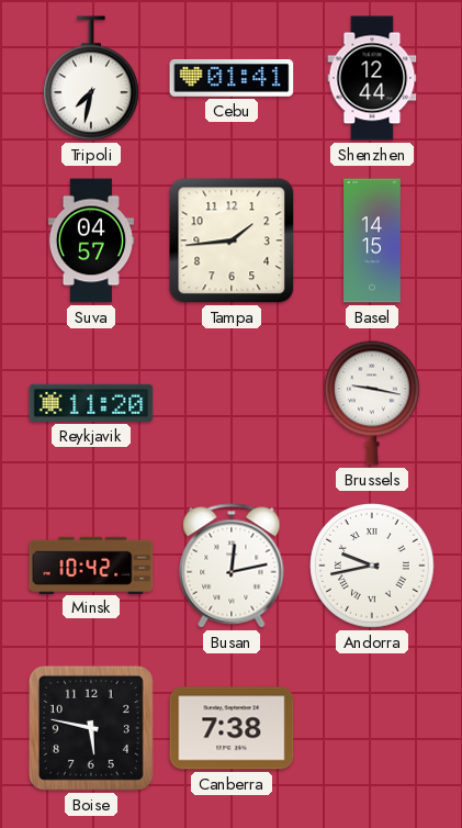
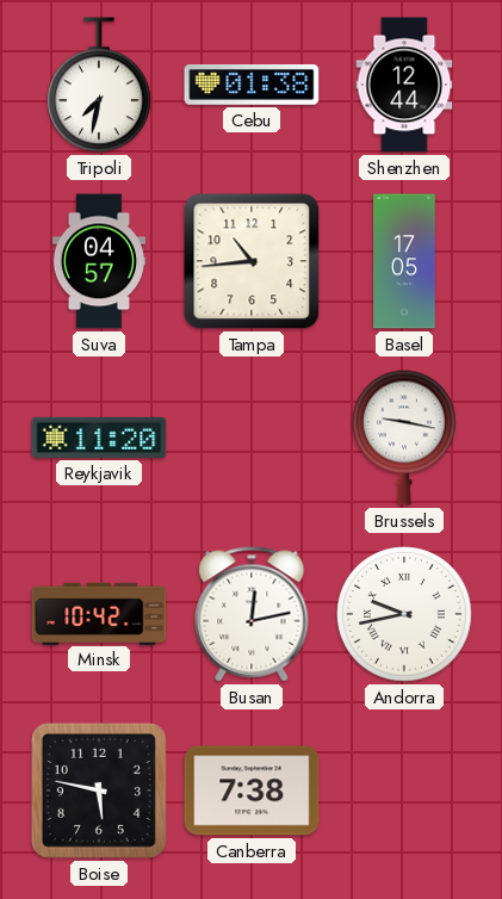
Cebu: 01:41 -> 01:38
Tampa: 1:44 -> 10:44
Basel: 14:15 -> 17:05
